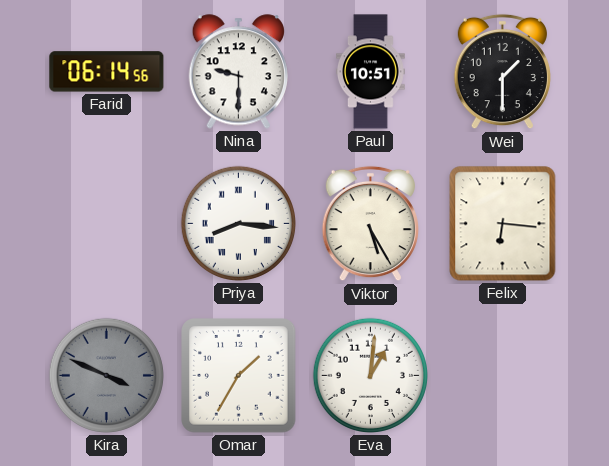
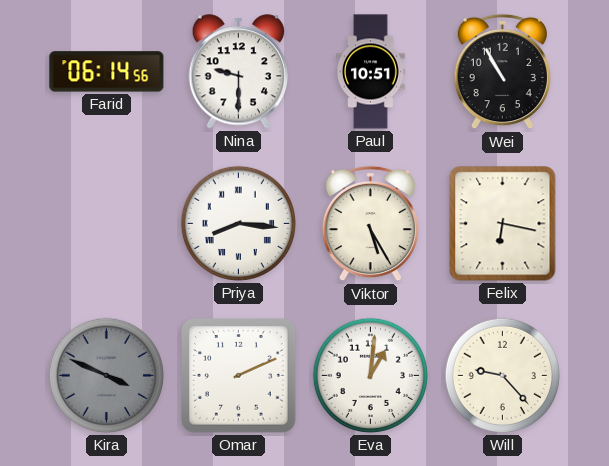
Wei: 1:30 -> 10:55
Felix: 6:16 -> 6:17
Omar: 1:35 -> 2:11
Will: none -> 9:23
